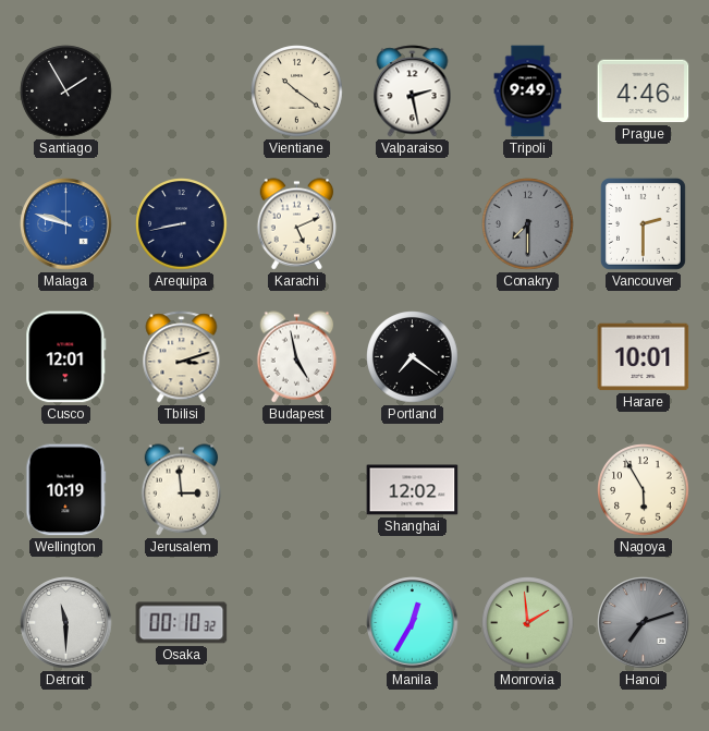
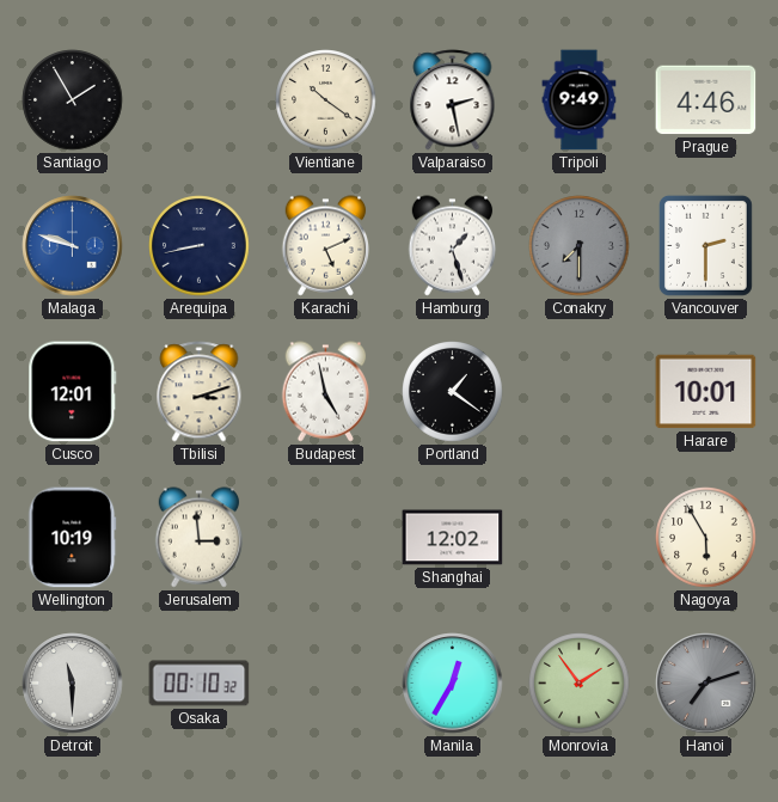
Hamburg: none -> 1:27
Portland: 7:21 -> 1:21
Monrovia: 1:59 -> 1:54
